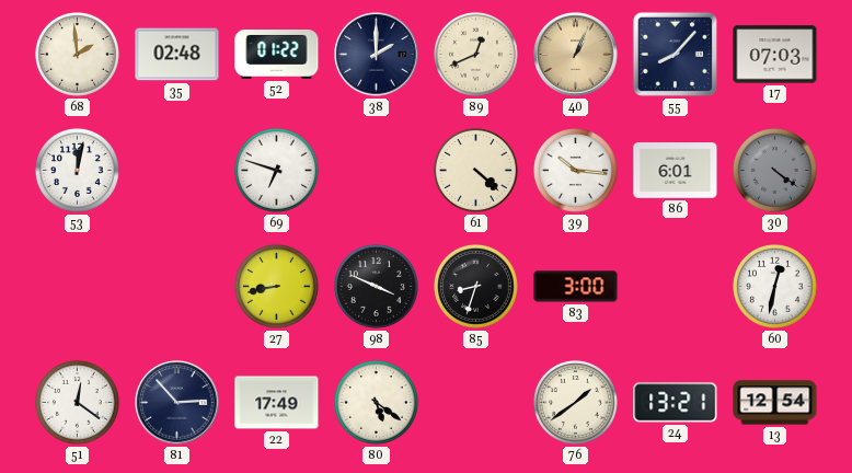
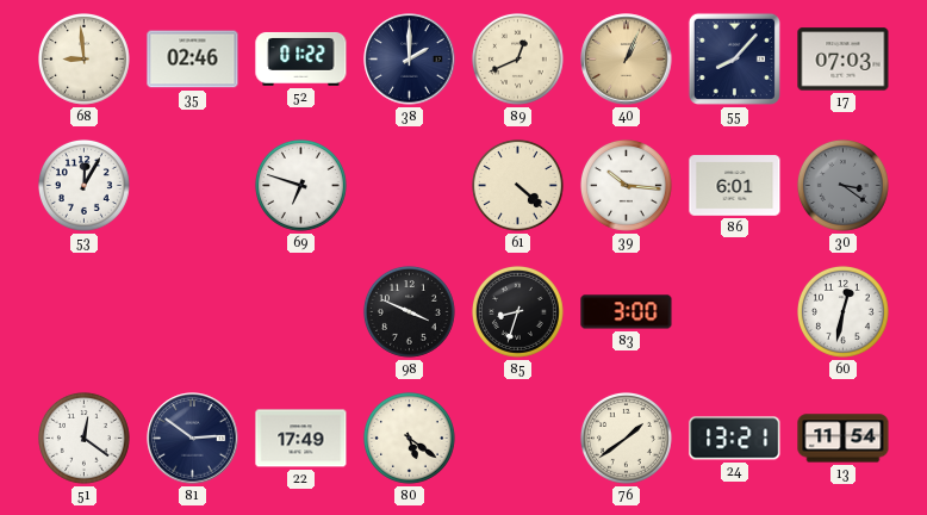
68: 1:59 -> 8:59
35: 02:48 -> 02:46
53: 12:02 -> 12:05
30: 4:21 -> 3:21
27: 8:43 -> none
81: 2:53 -> 2:51
13: 12:54 -> 11:54
